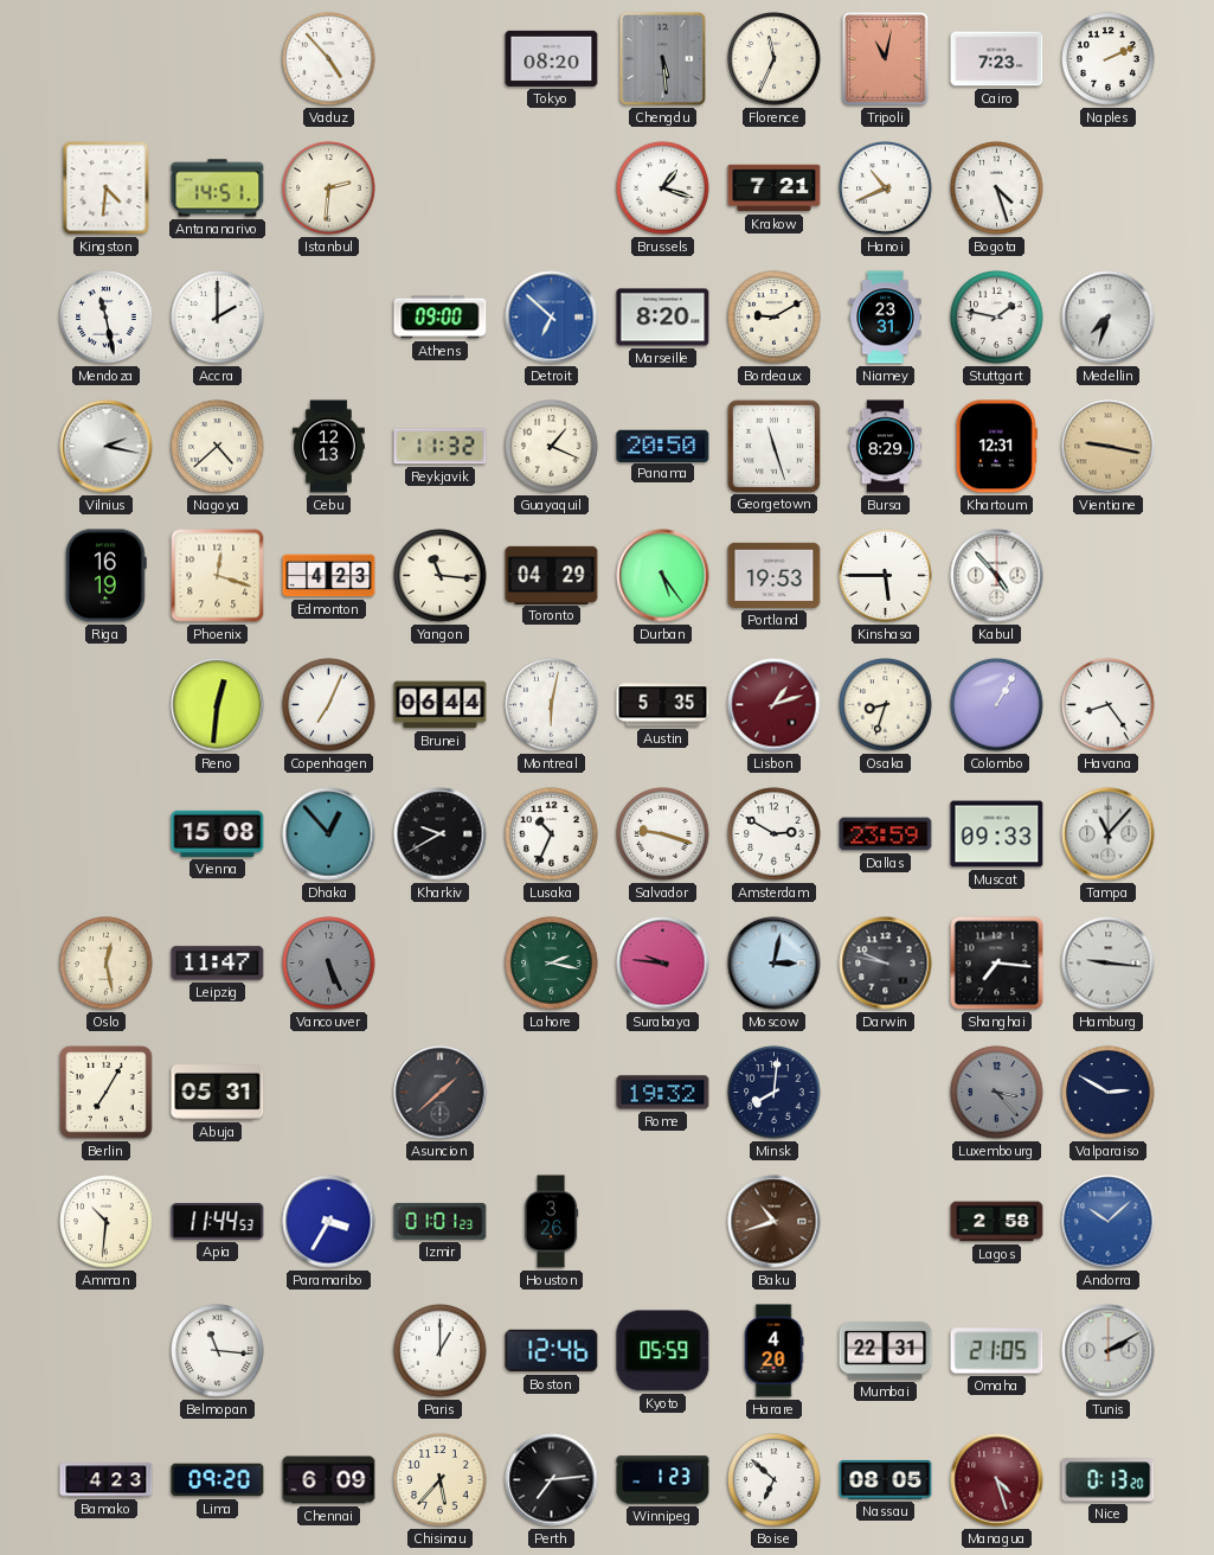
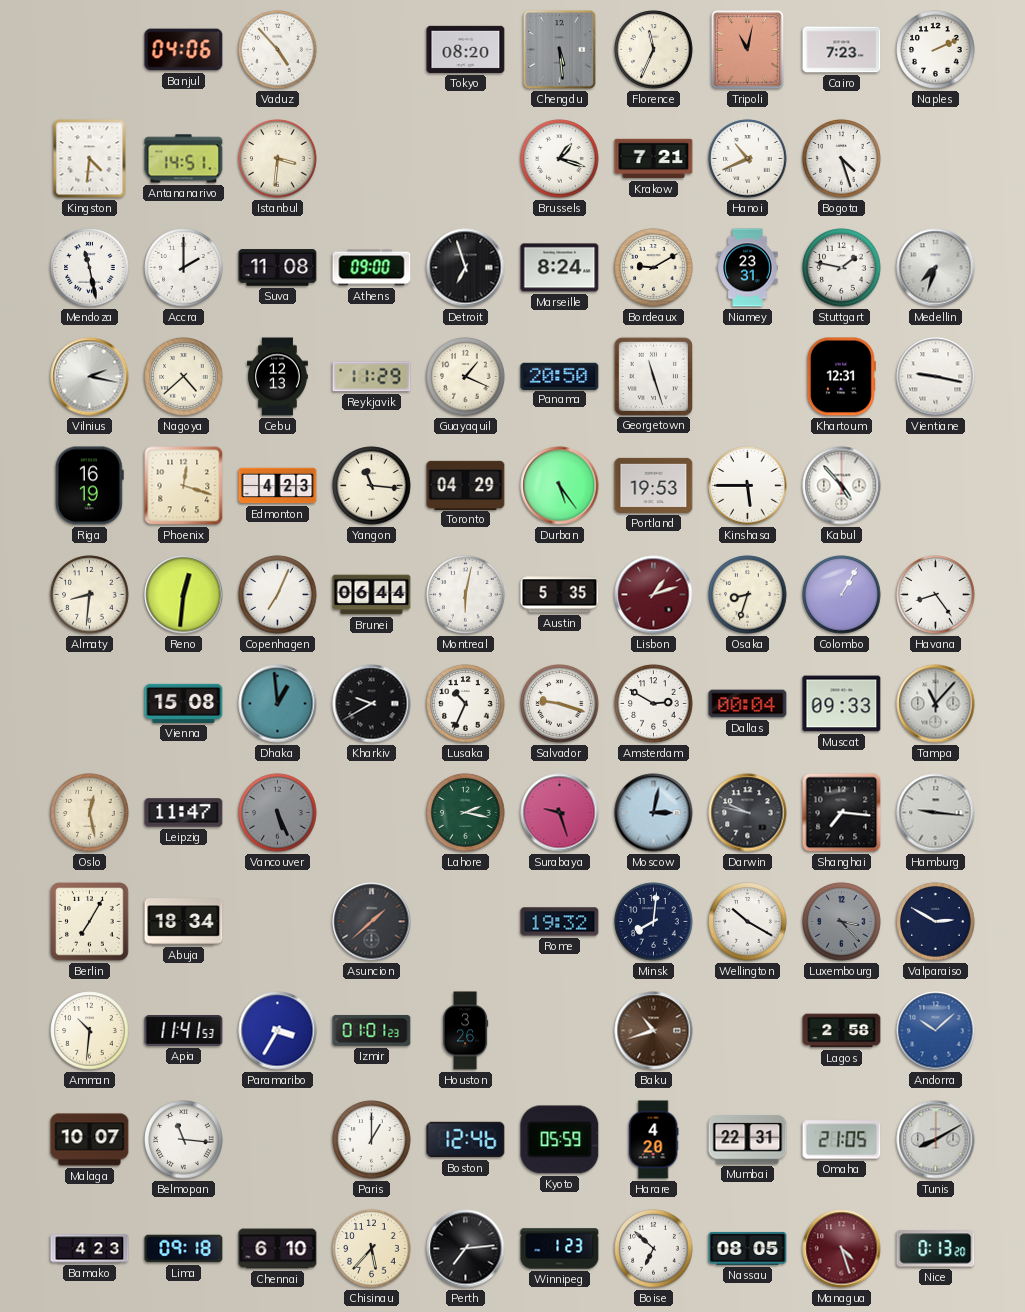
Banjul: none -> 04:06
Istanbul: 2:31 -> 3:31
Suva: none -> 11:08
Detroit: 6:52 -> 6:57
Detroit dial: blue -> black
Marseille: 8:20 -> 8:24
Reykjavik: 11:32 -> 11:29
Bursa: 8:29 -> none
Vientiane dial: champagne -> white
Almaty: none -> 8:31
Dhaka: 12:53 -> 12:59
Dallas: 23:59 -> 00:04
Surabaya: 9:46 -> 9:27
Abuja: 05:31 -> 18:34
Wellington: none -> 10:20
Apia: 11:44 -> 11:41
Malaga: none -> 10:07
Tunis: 2:10 -> 8:10
Lima: 09:20 -> 09:18
Chennai: 6:09 -> 6:10
